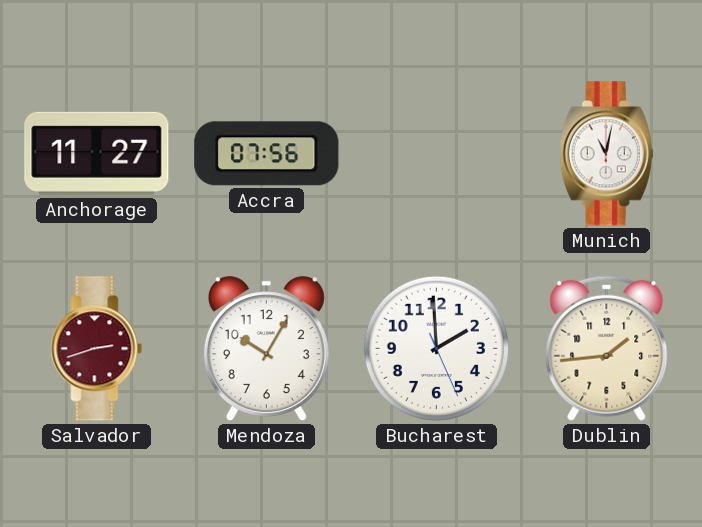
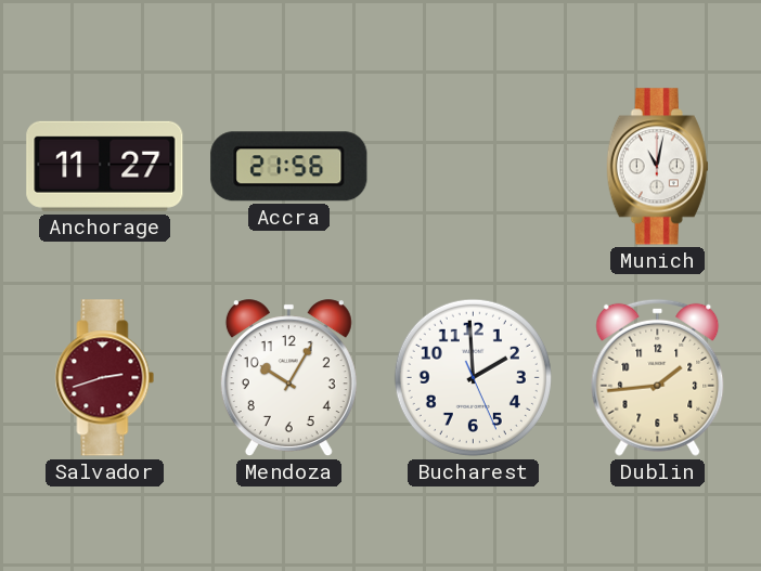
Accra: 07:56 -> 21:56
